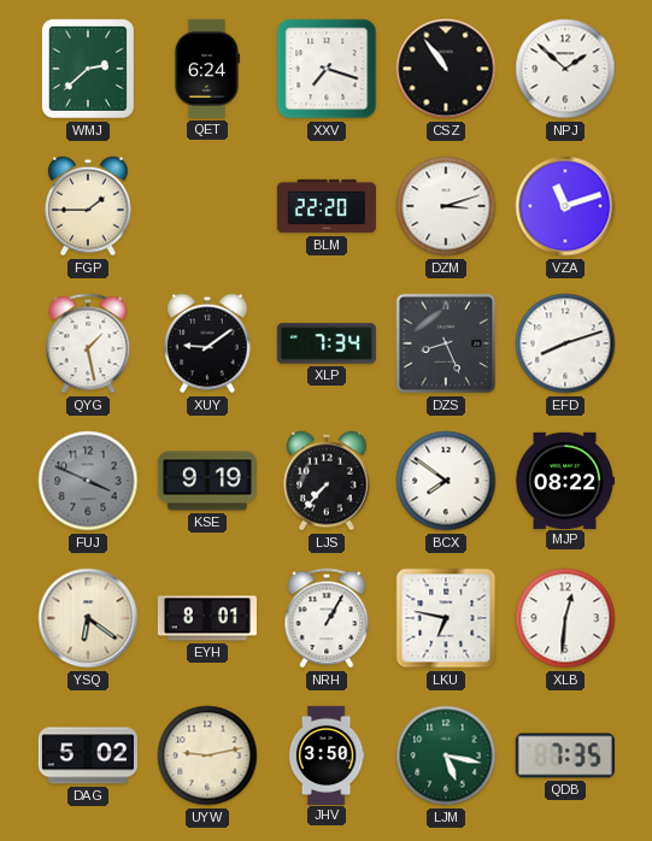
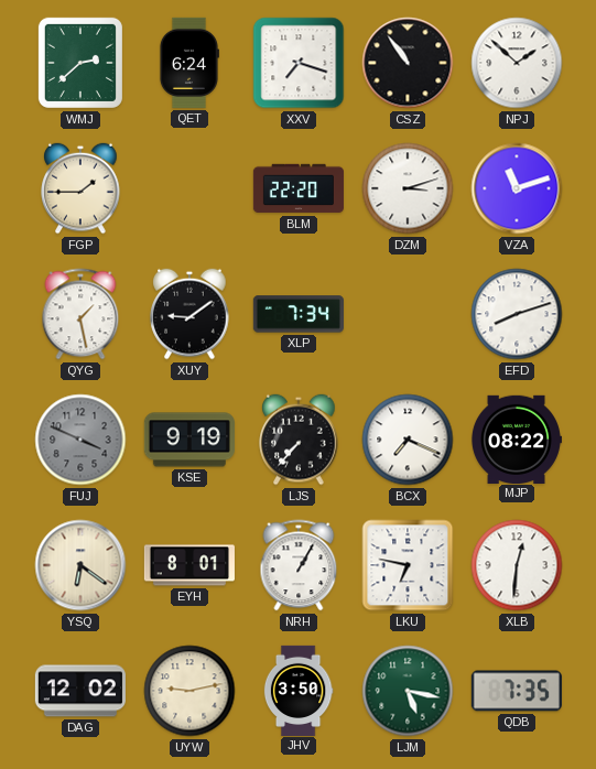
DZS: 8:26 -> none
BCX: 7:51 -> 7:19
DAG: 5:02 -> 12:02
